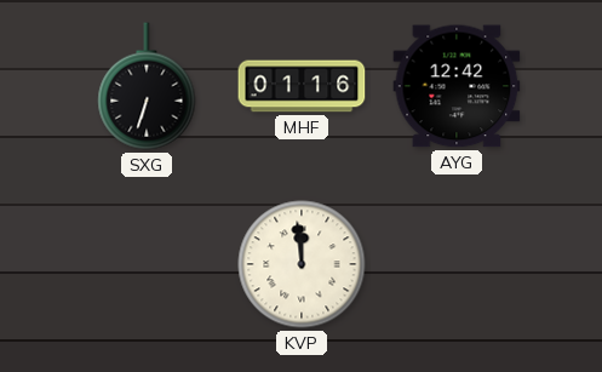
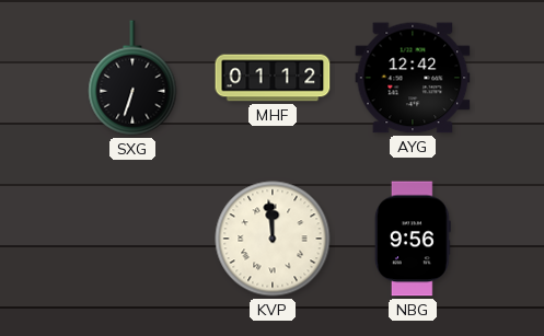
MHF: 01:16 -> 01:12
NBG: none -> 9:56
